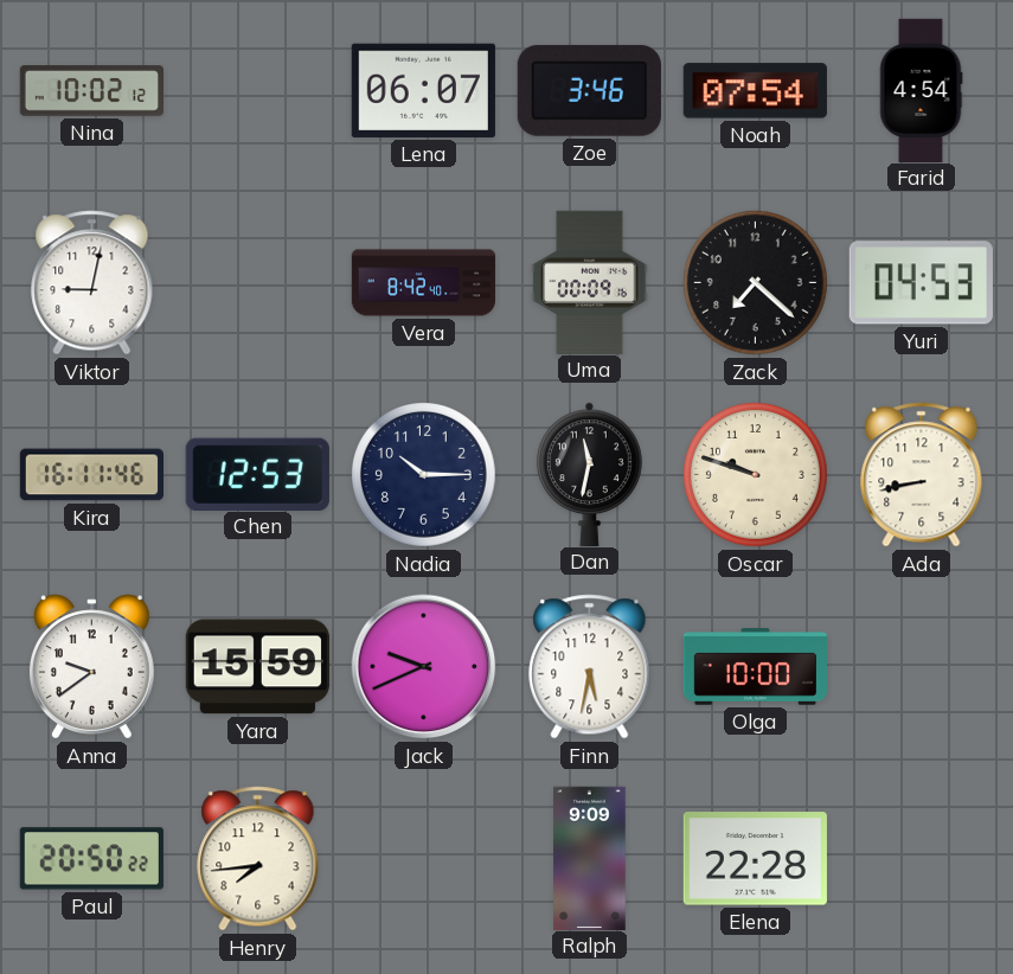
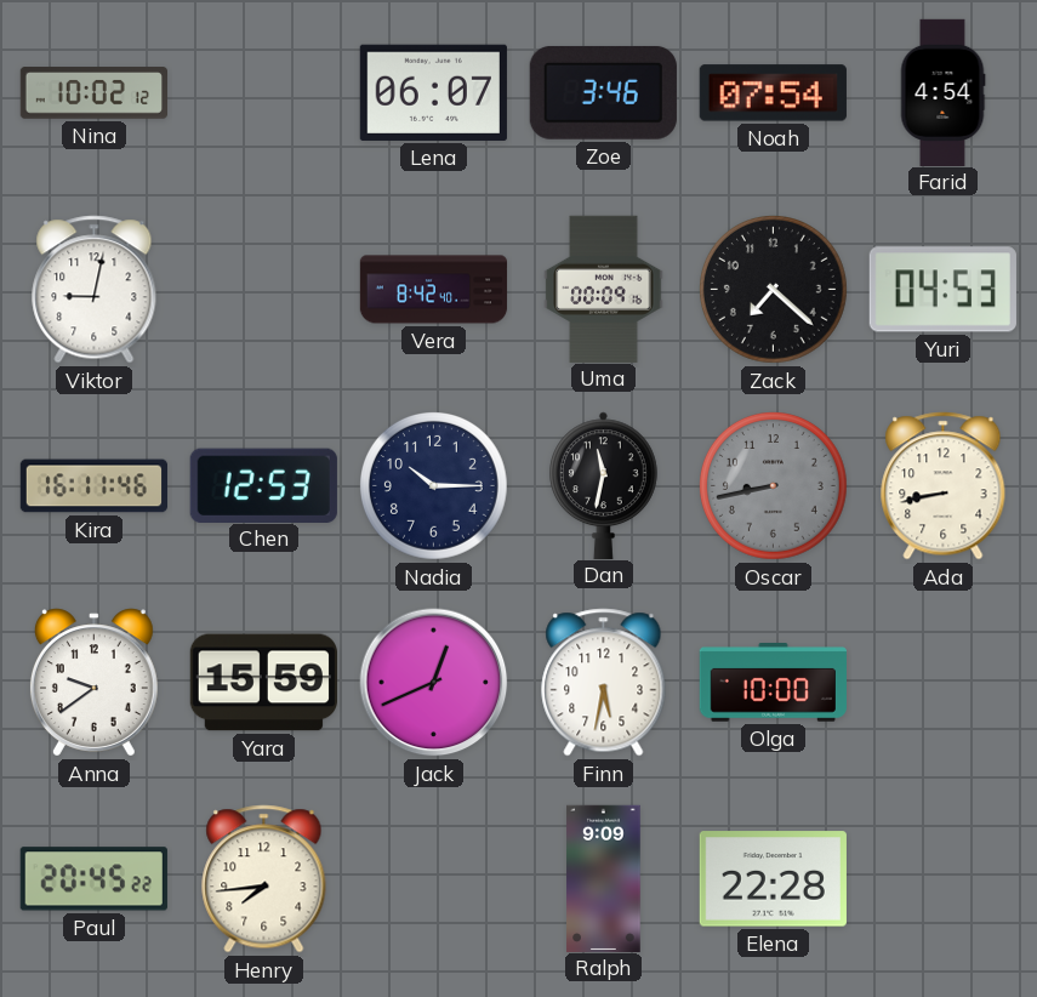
Oscar: 9:48 -> 8:43
Oscar dial: cream -> grey
Jack: 9:41 -> 12:41
Paul: 20:50 -> 20:45
